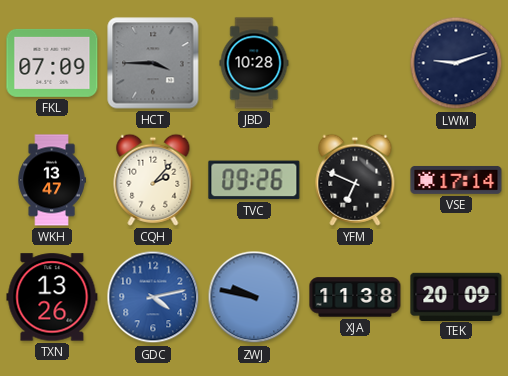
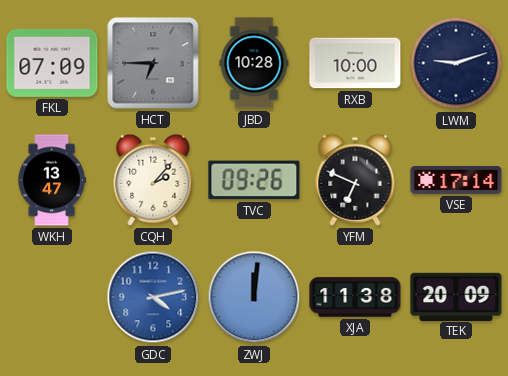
HCT: 3:45 -> 6:45
RXB: none -> 10:00
TXN: 13:26 -> none
ZWJ: 9:47 -> 12:01
